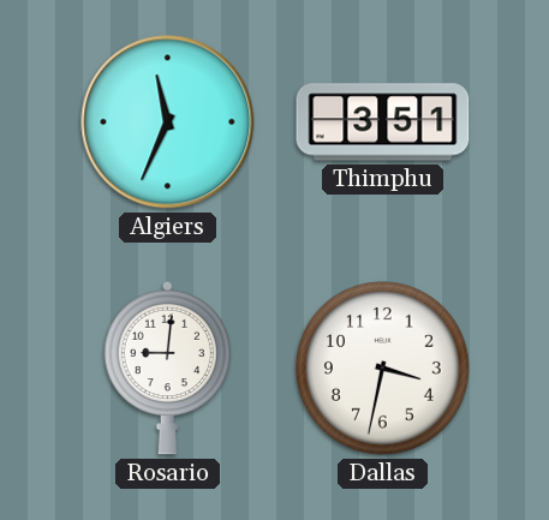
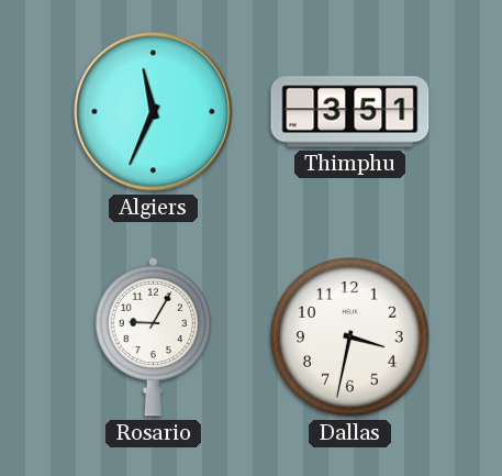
Rosario: 9:01 -> 9:05
